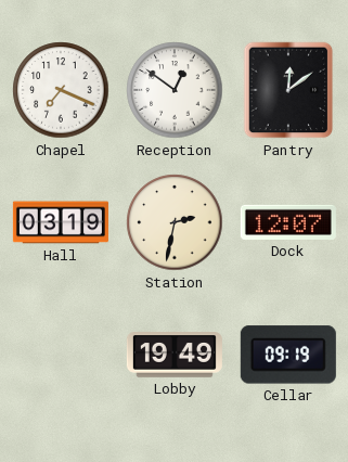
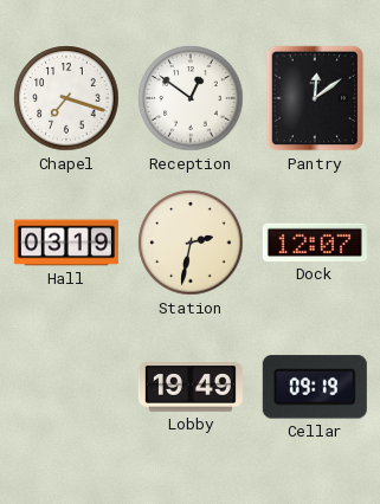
Chapel: 7:19 -> 7:18
